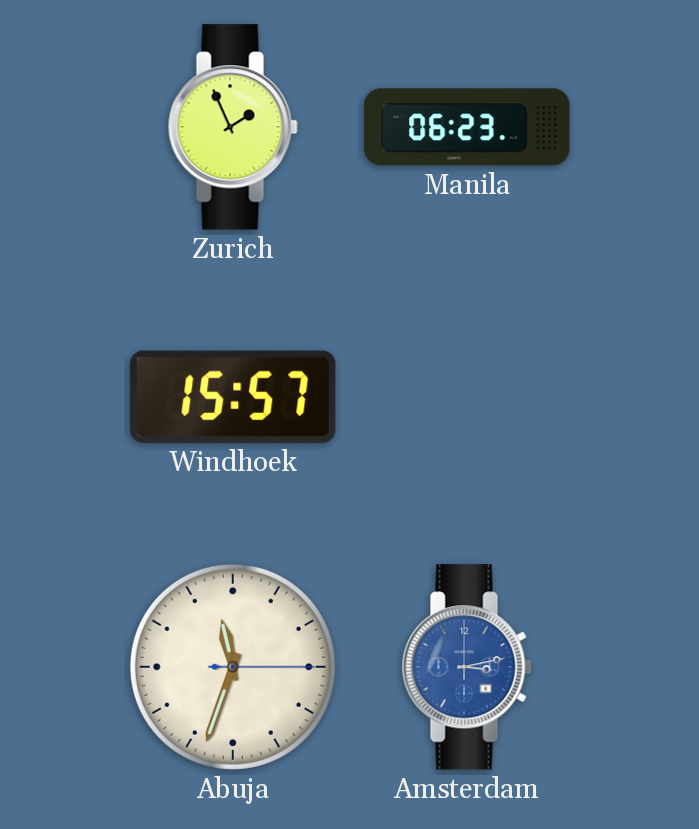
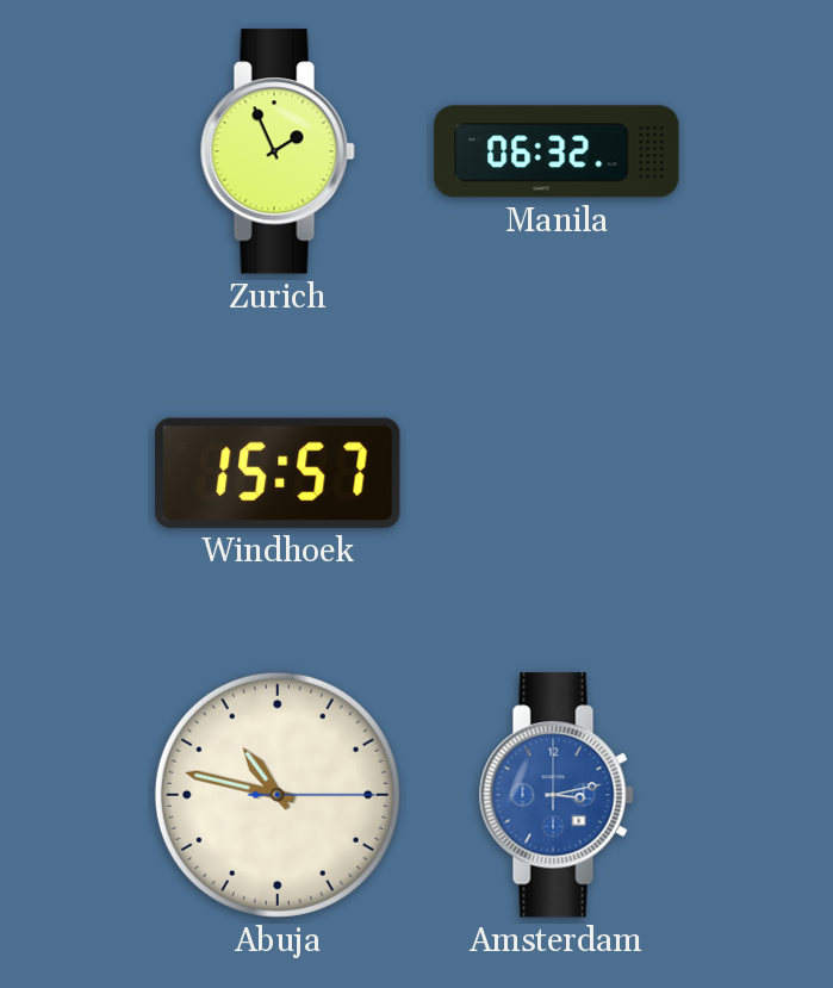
Manila: 06:23 -> 06:32
Abuja: 11:33 -> 10:47
